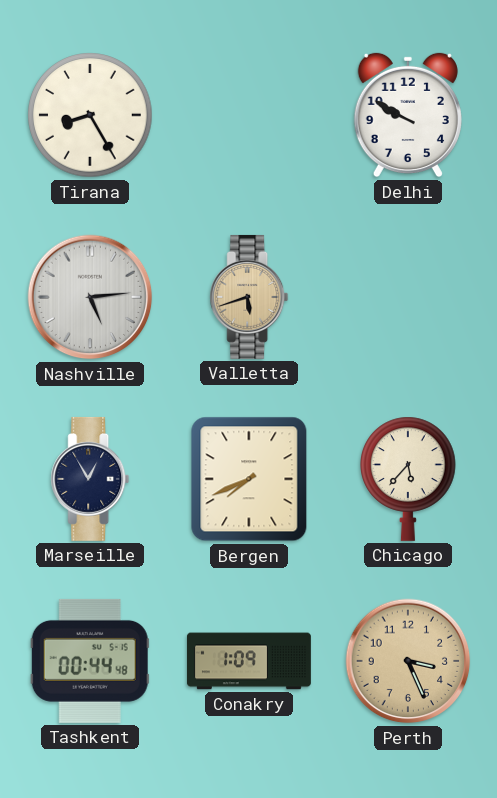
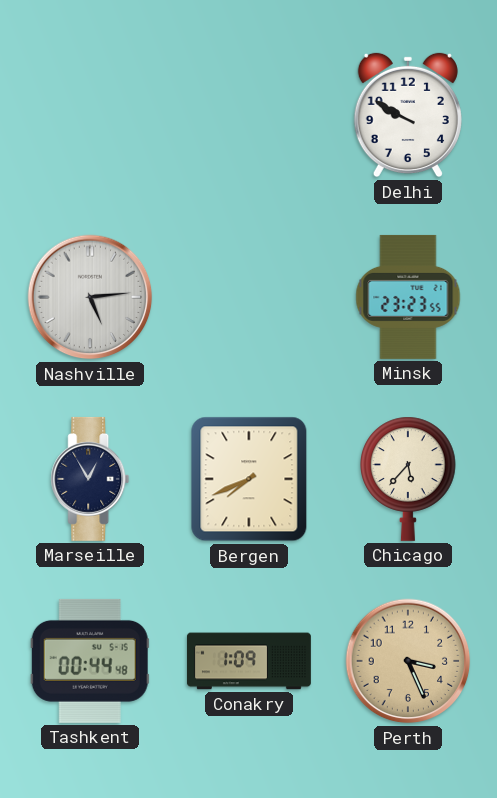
Tirana: 8:25 -> none
Valletta: 5:42 -> none
Minsk: none -> 23:23
